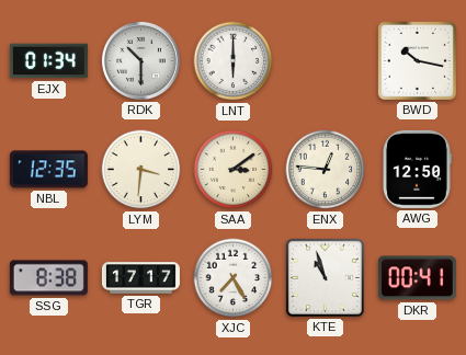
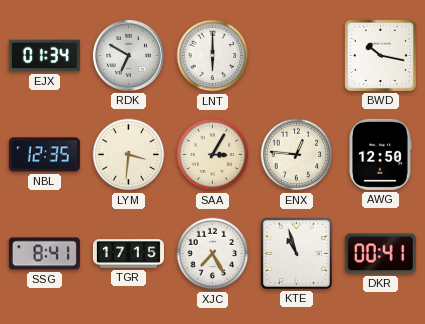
RDK: 10:30 -> 6:50
SAA: 3:09 -> 3:05
SSG: 8:38 -> 8:41
TGR: 17:17 -> 17:15
